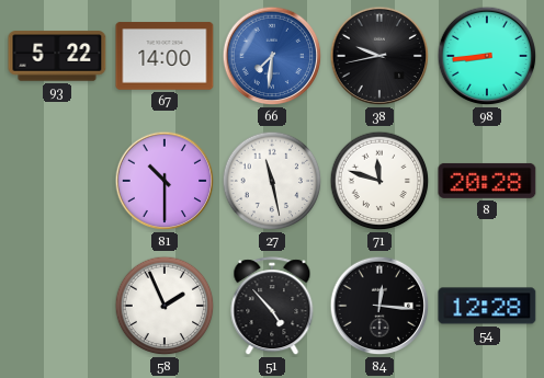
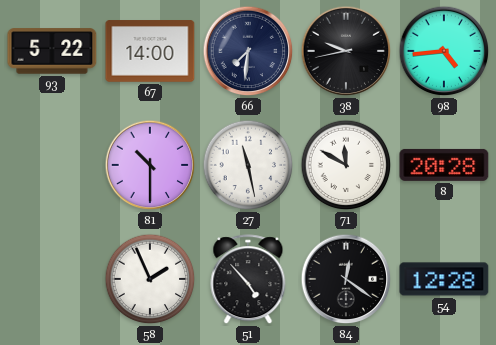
66 dial: blue -> navy
98: 8:44 -> 4:44
71: 11:48 -> 11:50
84: 12:16 -> 12:21
